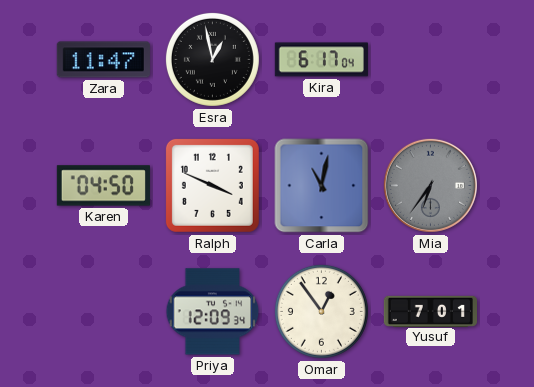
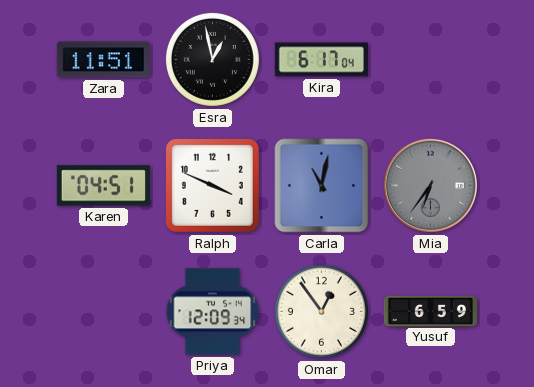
Zara: 11:47 -> 11:51
Karen: 04:50 -> 04:51
Yusuf: 7:01 -> 6:59
